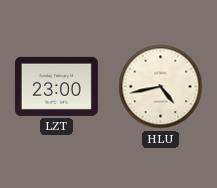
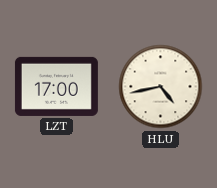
LZT: 23:00 -> 17:00
